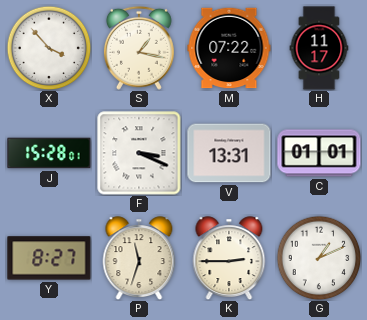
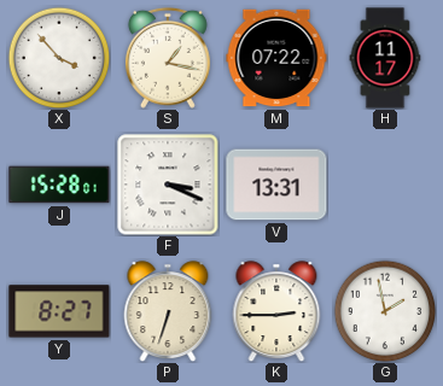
C: 01:01 -> none
P: 11:33 -> 6:33
G: 1:11 -> 1:58
